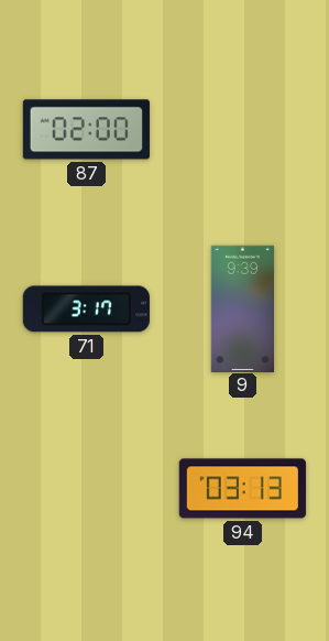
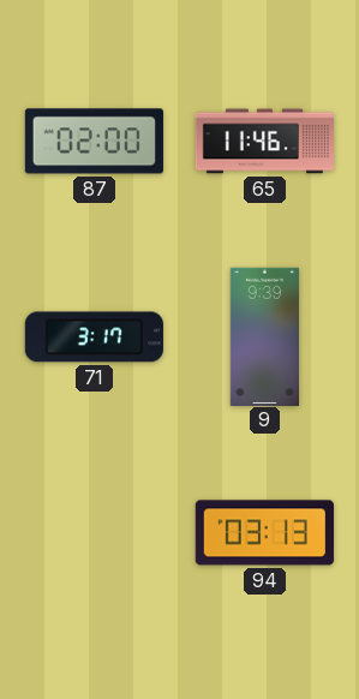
65: none -> 11:46
